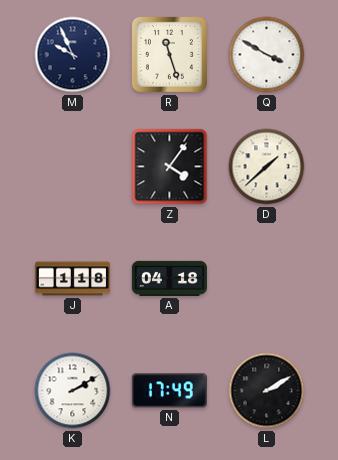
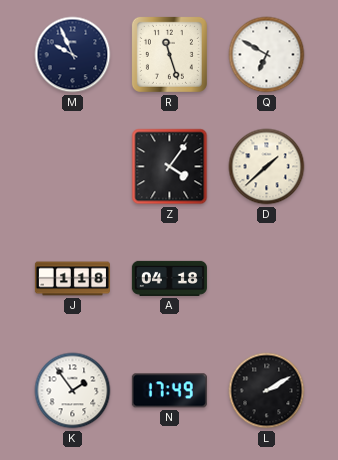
Q: 3:50 -> 6:50
K: 2:10 -> 1:54
